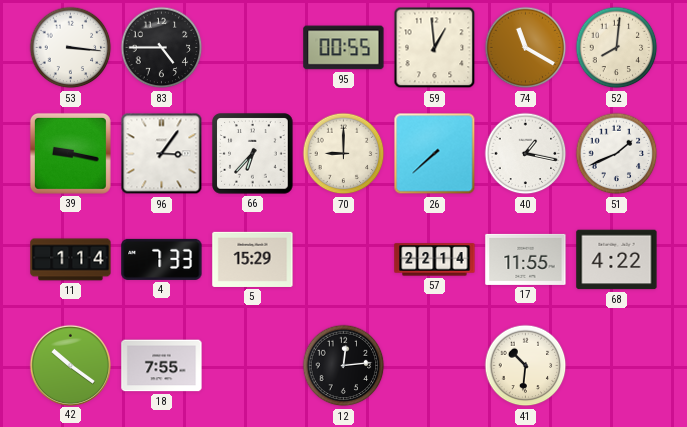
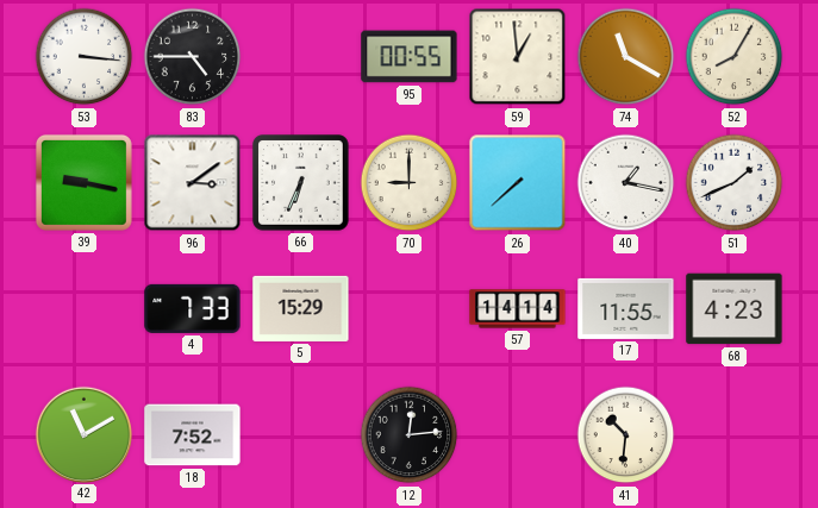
52: 8:01 -> 8:05
96: 3:06 -> 3:09
66: 6:37 -> 6:34
11: 1:14 -> none
57: 22:14 -> 14:14
68: 4:22 -> 4:23
42: 10:21 -> 11:10
18: 7:55 -> 7:52
